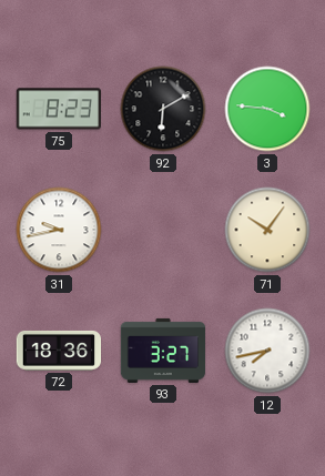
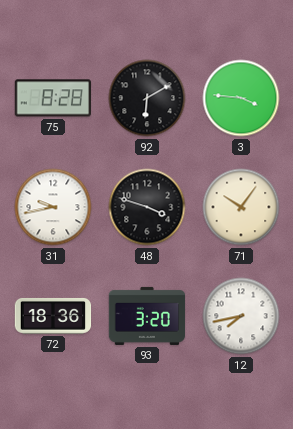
75: 8:23 -> 8:28
48: none -> 3:48
93: 3:27 -> 3:20
